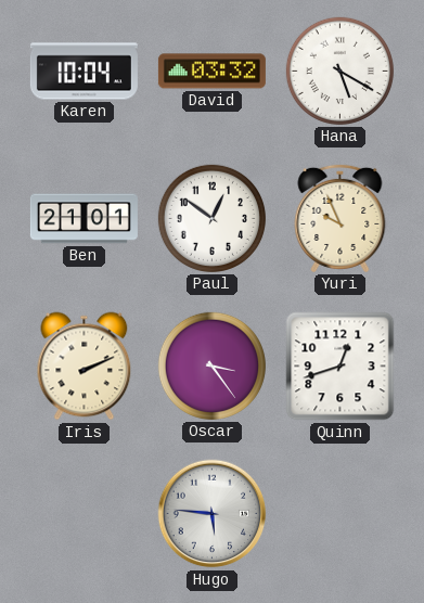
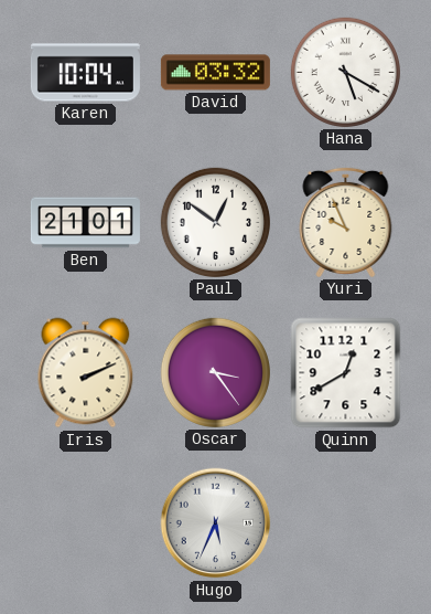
Quinn: 12:42 -> 12:40
Hugo: 5:46 -> 5:34
